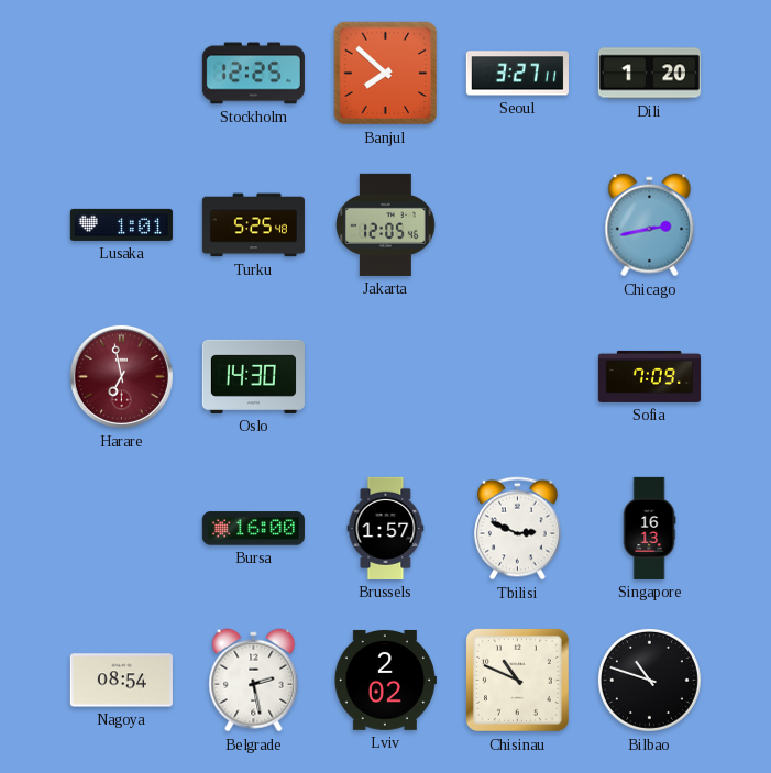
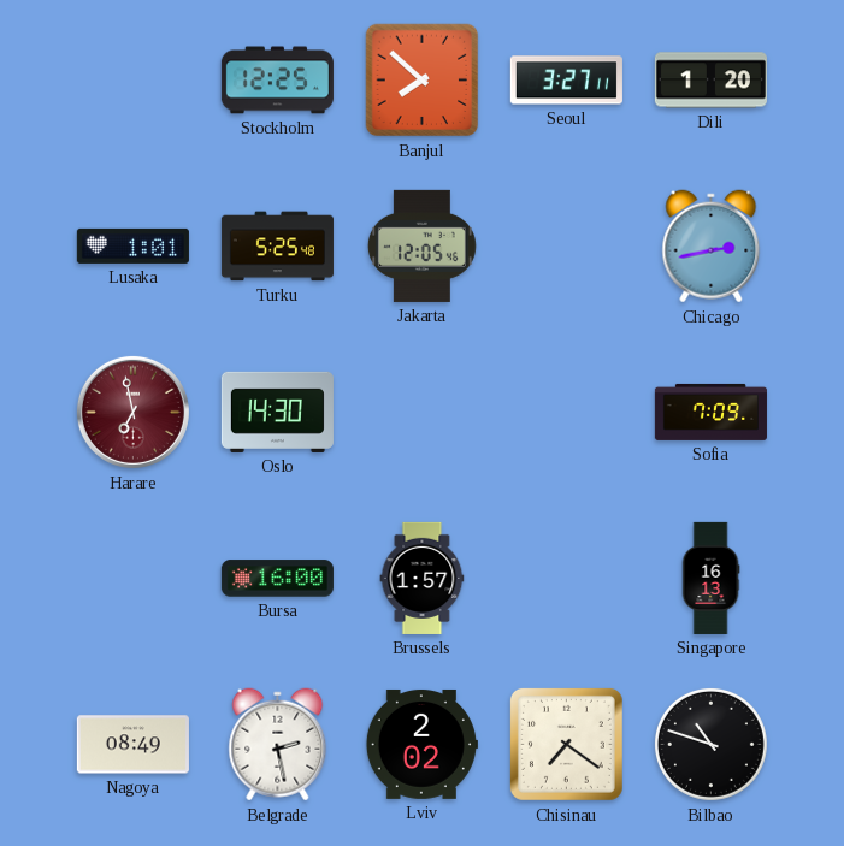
Tbilisi: 2:49 -> none
Nagoya: 08:54 -> 08:49
Chisinau: 10:49 -> 7:21
